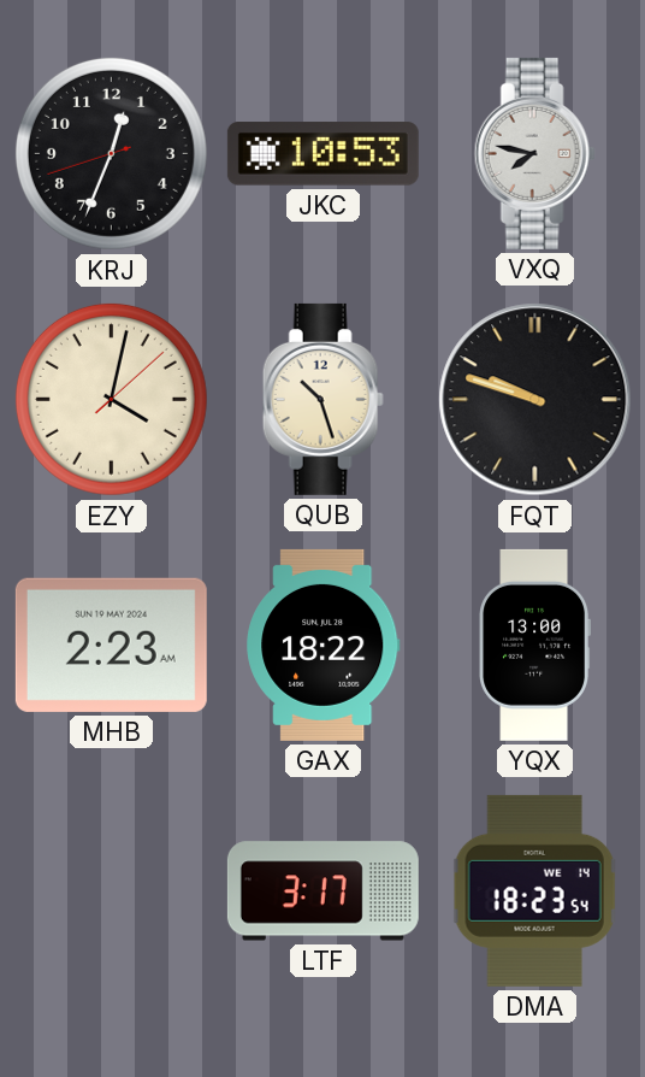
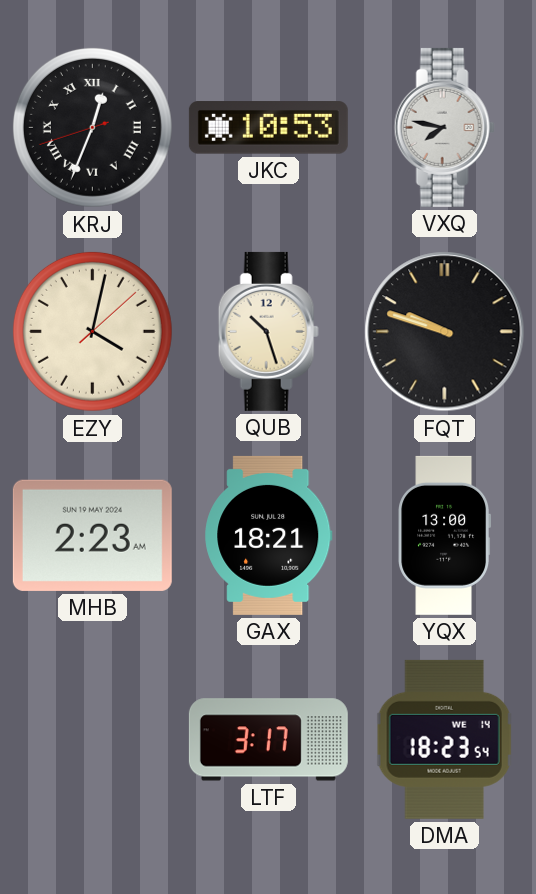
KRJ numerals: Arabic -> Roman
GAX: 18:22 -> 18:21
